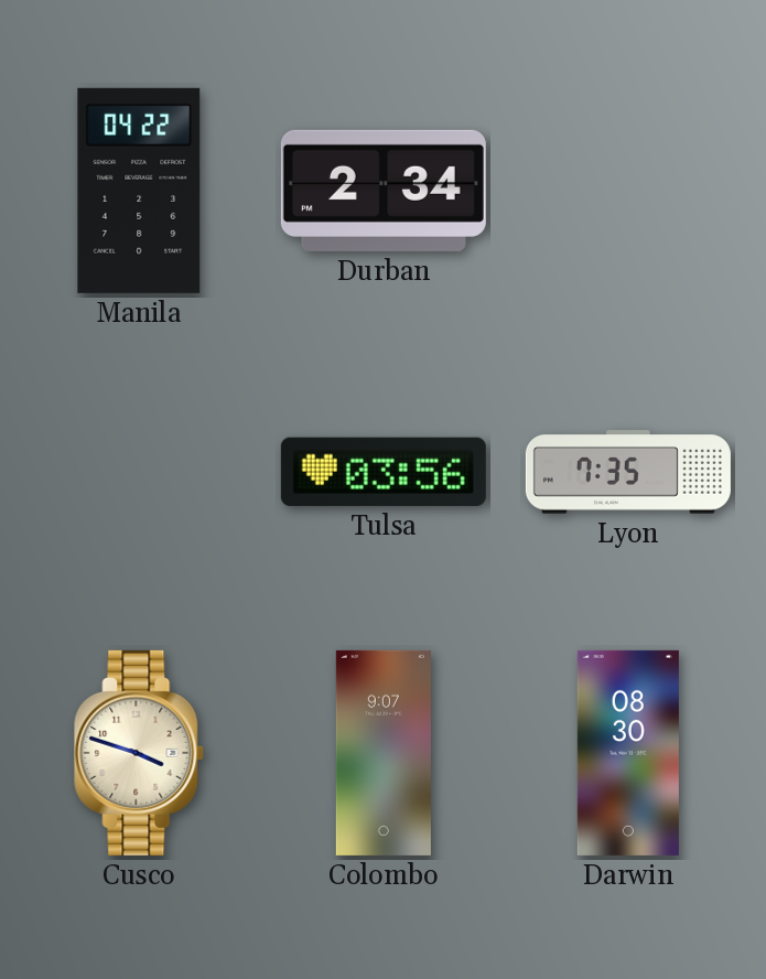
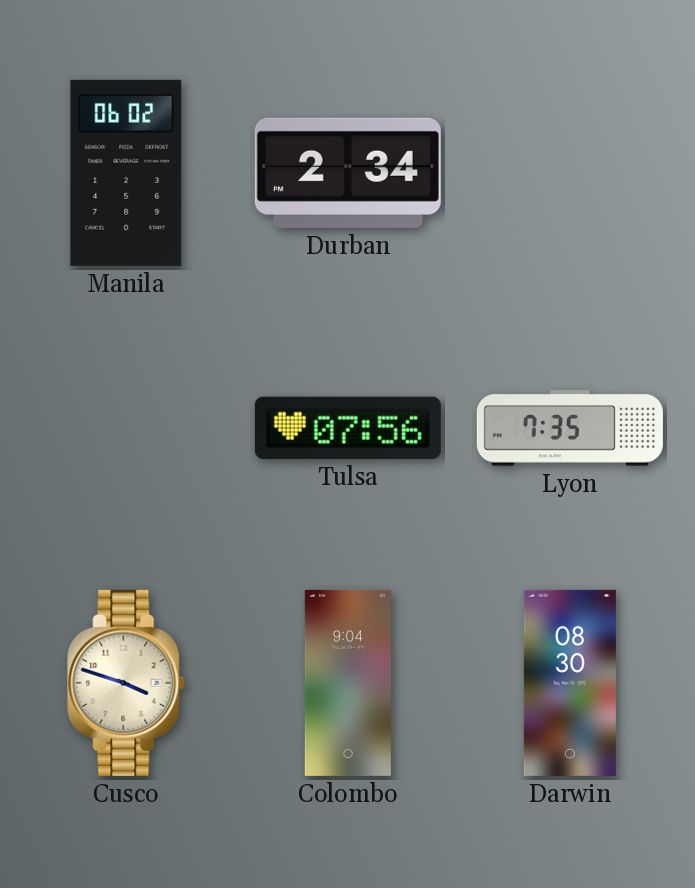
Manila: 04:22 -> 06:02
Tulsa: 03:56 -> 07:56
Colombo: 9:07 -> 9:04
